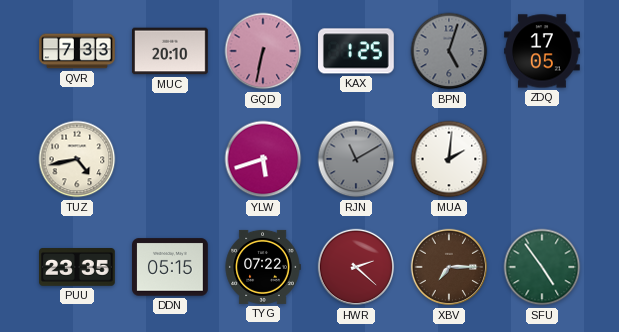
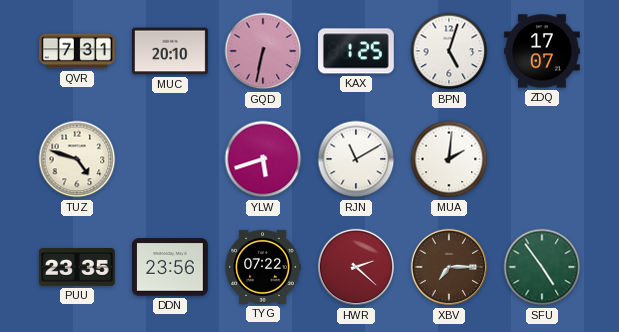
QVR: 7:33 -> 7:31
BPN dial: grey -> white
ZDQ: 17:05 -> 17:07
TUZ: 4:43 -> 4:48
RJN dial: grey -> white
DDN: 05:15 -> 23:56
